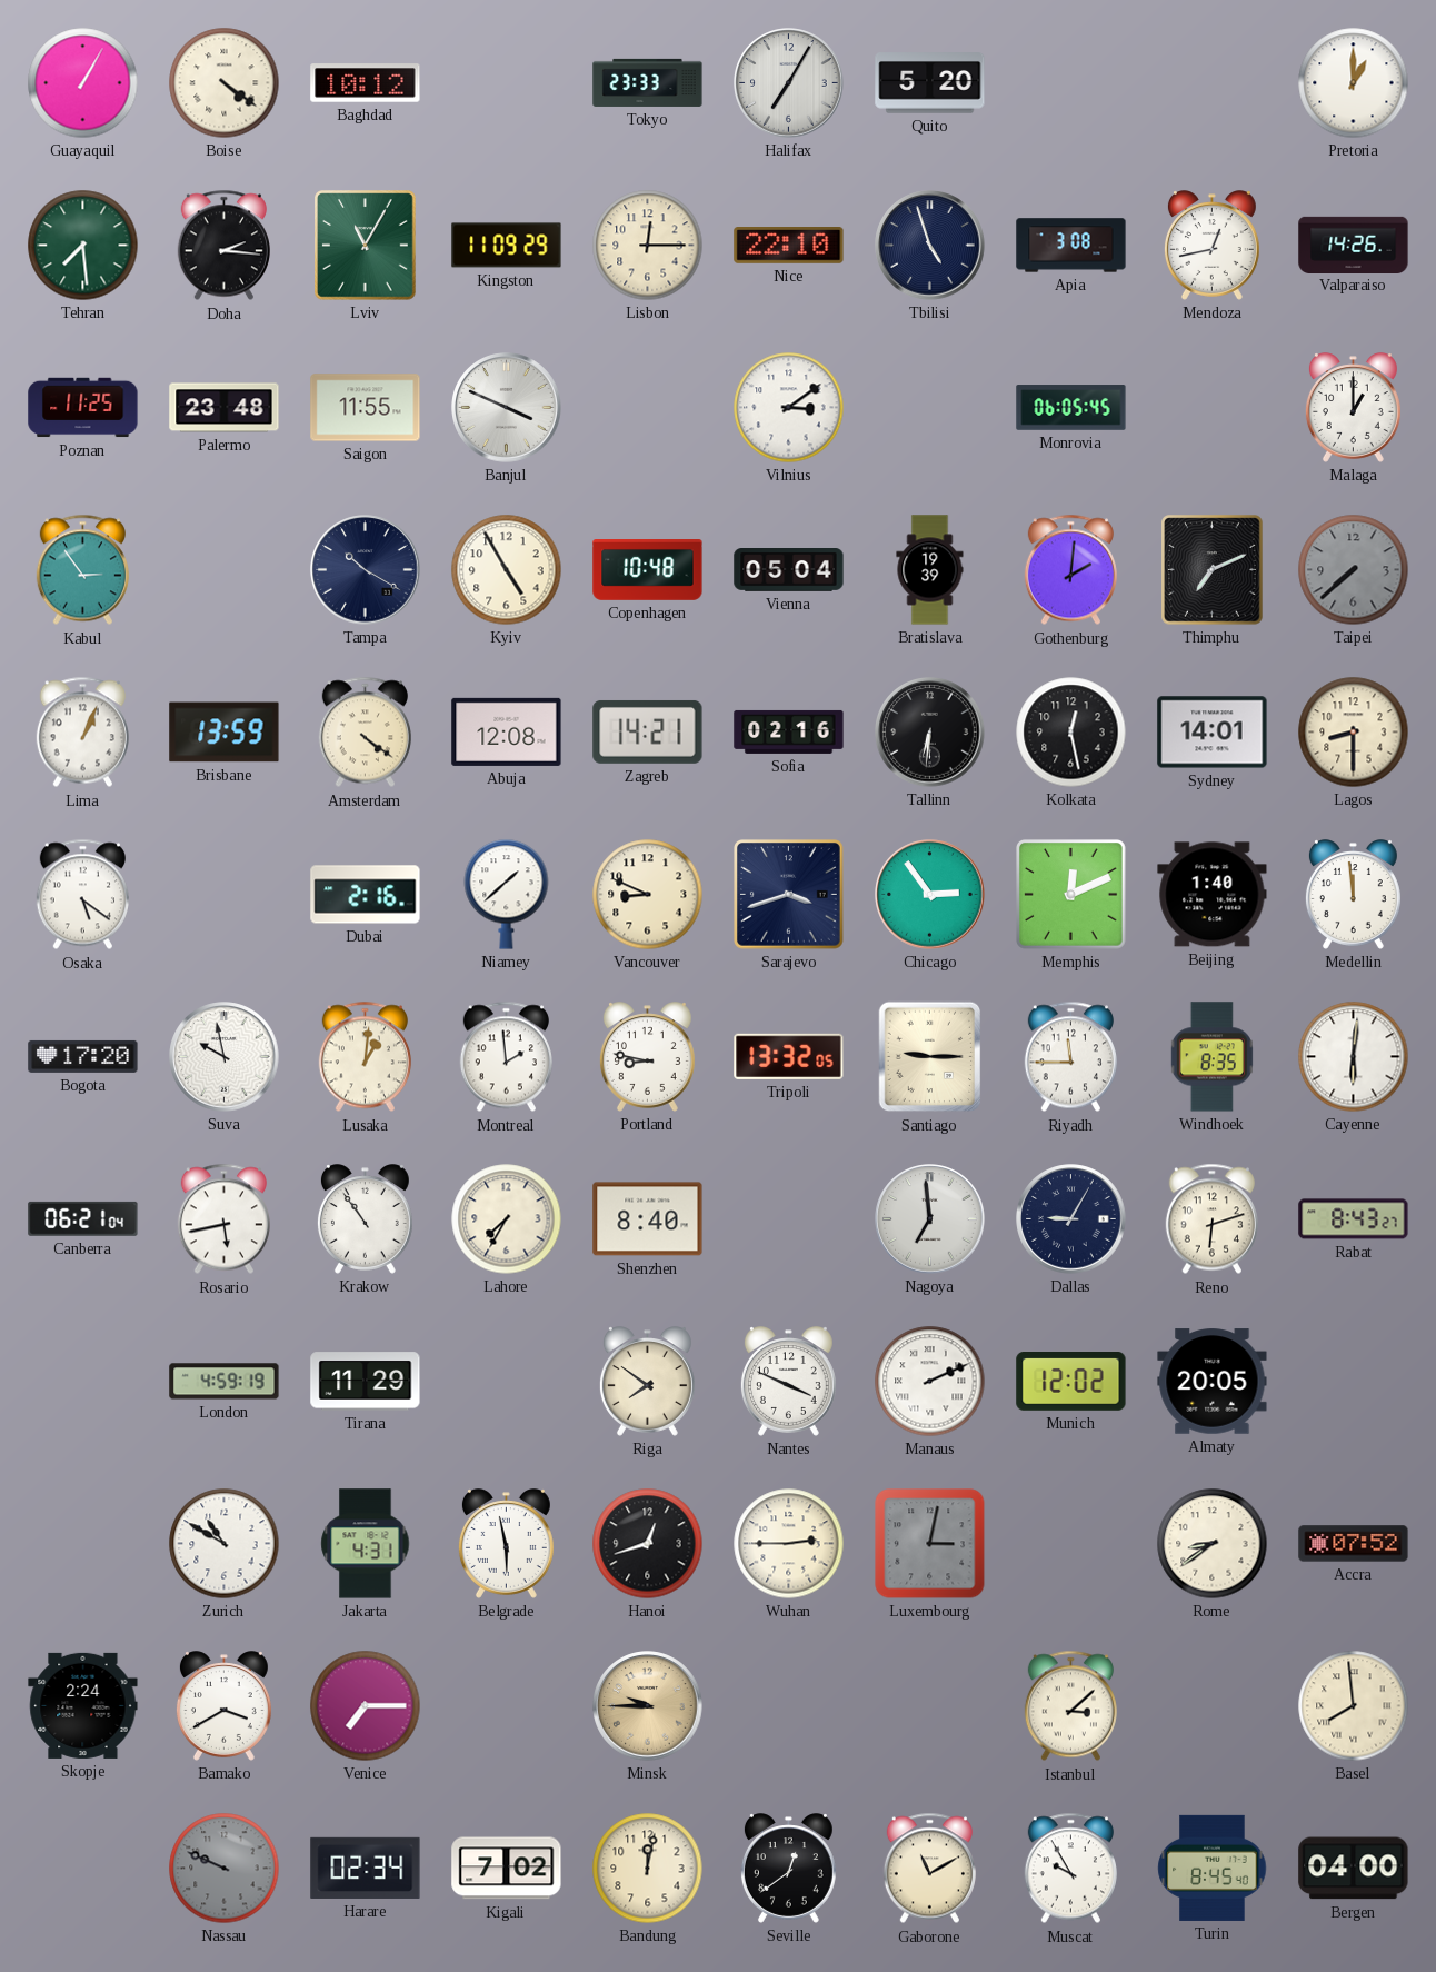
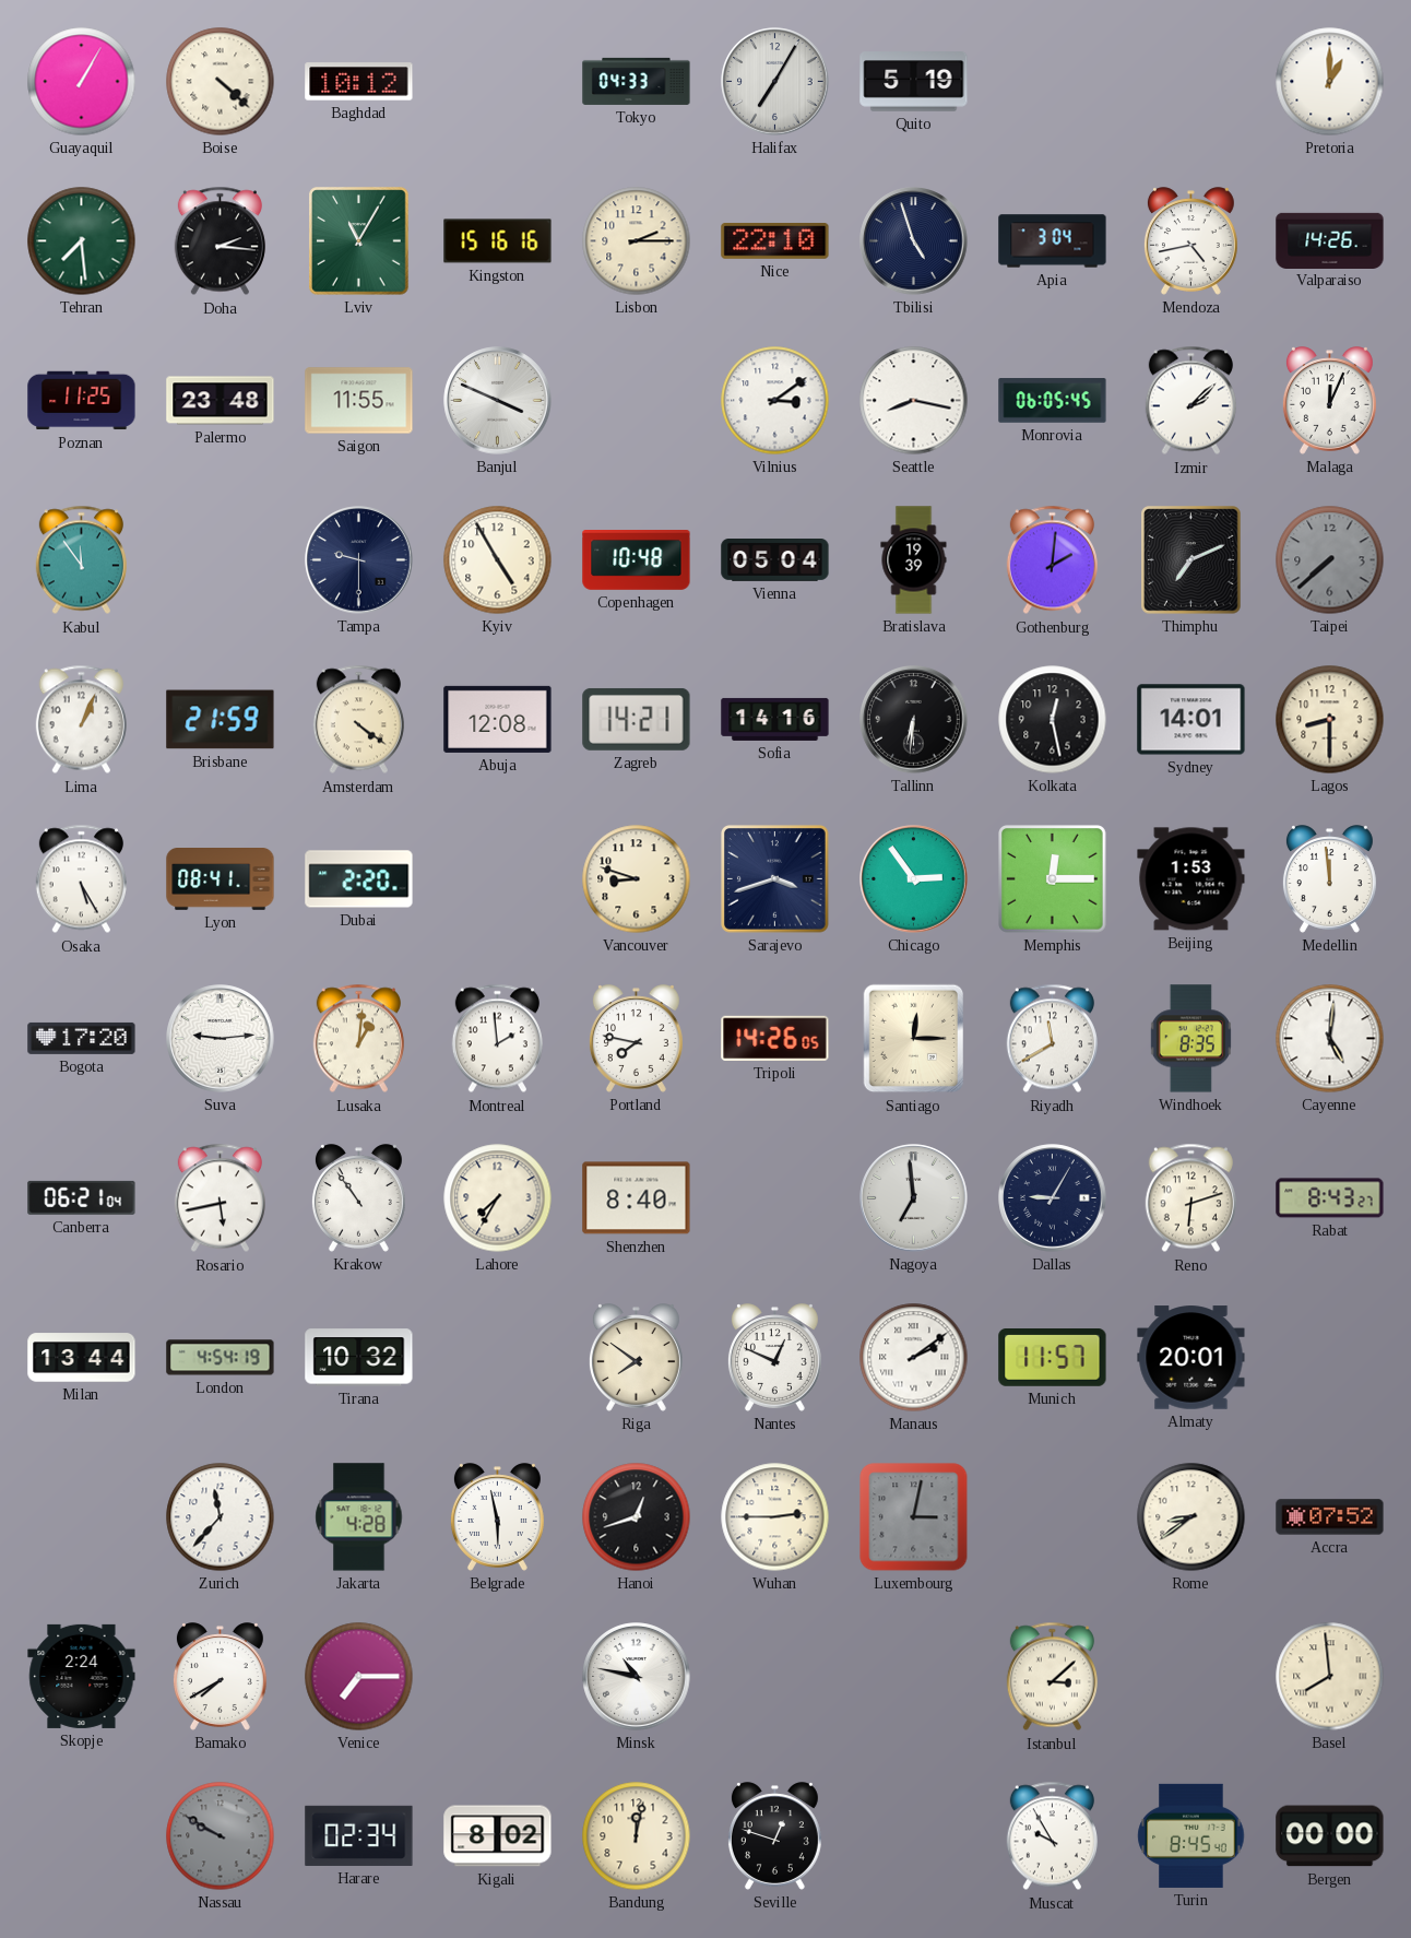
Boise: 4:21 -> 4:22
Tokyo: 23:33 -> 04:33
Quito: 5:20 -> 5:19
Kingston: 11:09 -> 15:16
Lisbon: 12:15 -> 2:15
Apia: 3:08 -> 3:04
Mendoza: 12:43 -> 4:43
Seattle: none -> 8:17
Izmir: none -> 2:08
Malaga: 1:00 -> 12:04
Kabul: 2:54 -> 11:54
Tampa: 10:20 -> 9:30
Brisbane: 13:59 -> 21:59
Sofia: 02:16 -> 14:16
Osaka: 5:21 -> 5:25
Lyon: none -> 08:41
Dubai: 2:16 -> 2:20
Niamey: 1:38 -> none
Vancouver: 8:49 -> 8:48
Memphis: 12:11 -> 12:15
Beijing: 1:40 -> 1:53
Suva: 9:58 -> 9:14
Portland: 8:47 -> 7:47
Tripoli: 13:32 -> 14:26
Santiago: 9:15 -> 12:15
Riyadh: 11:45 -> 11:40
Cayenne: 6:01 -> 5:01
Milan: none -> 13:44
London: 4:59 -> 4:54
Tirana: 11:29 -> 10:32
Nantes: 3:49 -> 12:49
Manaus: 2:11 -> 2:09
Munich: 12:02 -> 11:57
Almaty: 20:05 -> 20:01
Zurich: 10:50 -> 11:37
Jakarta: 4:31 -> 4:28
Bamako: 3:40 -> 7:40
Minsk: 9:45 -> 10:47
Minsk dial: champagne -> white
Nassau: 9:49 -> 9:50
Kigali: 7:02 -> 8:02
Seville: 12:39 -> 12:48
Gaborone: 11:10 -> none
Bergen: 04:00 -> 00:00
